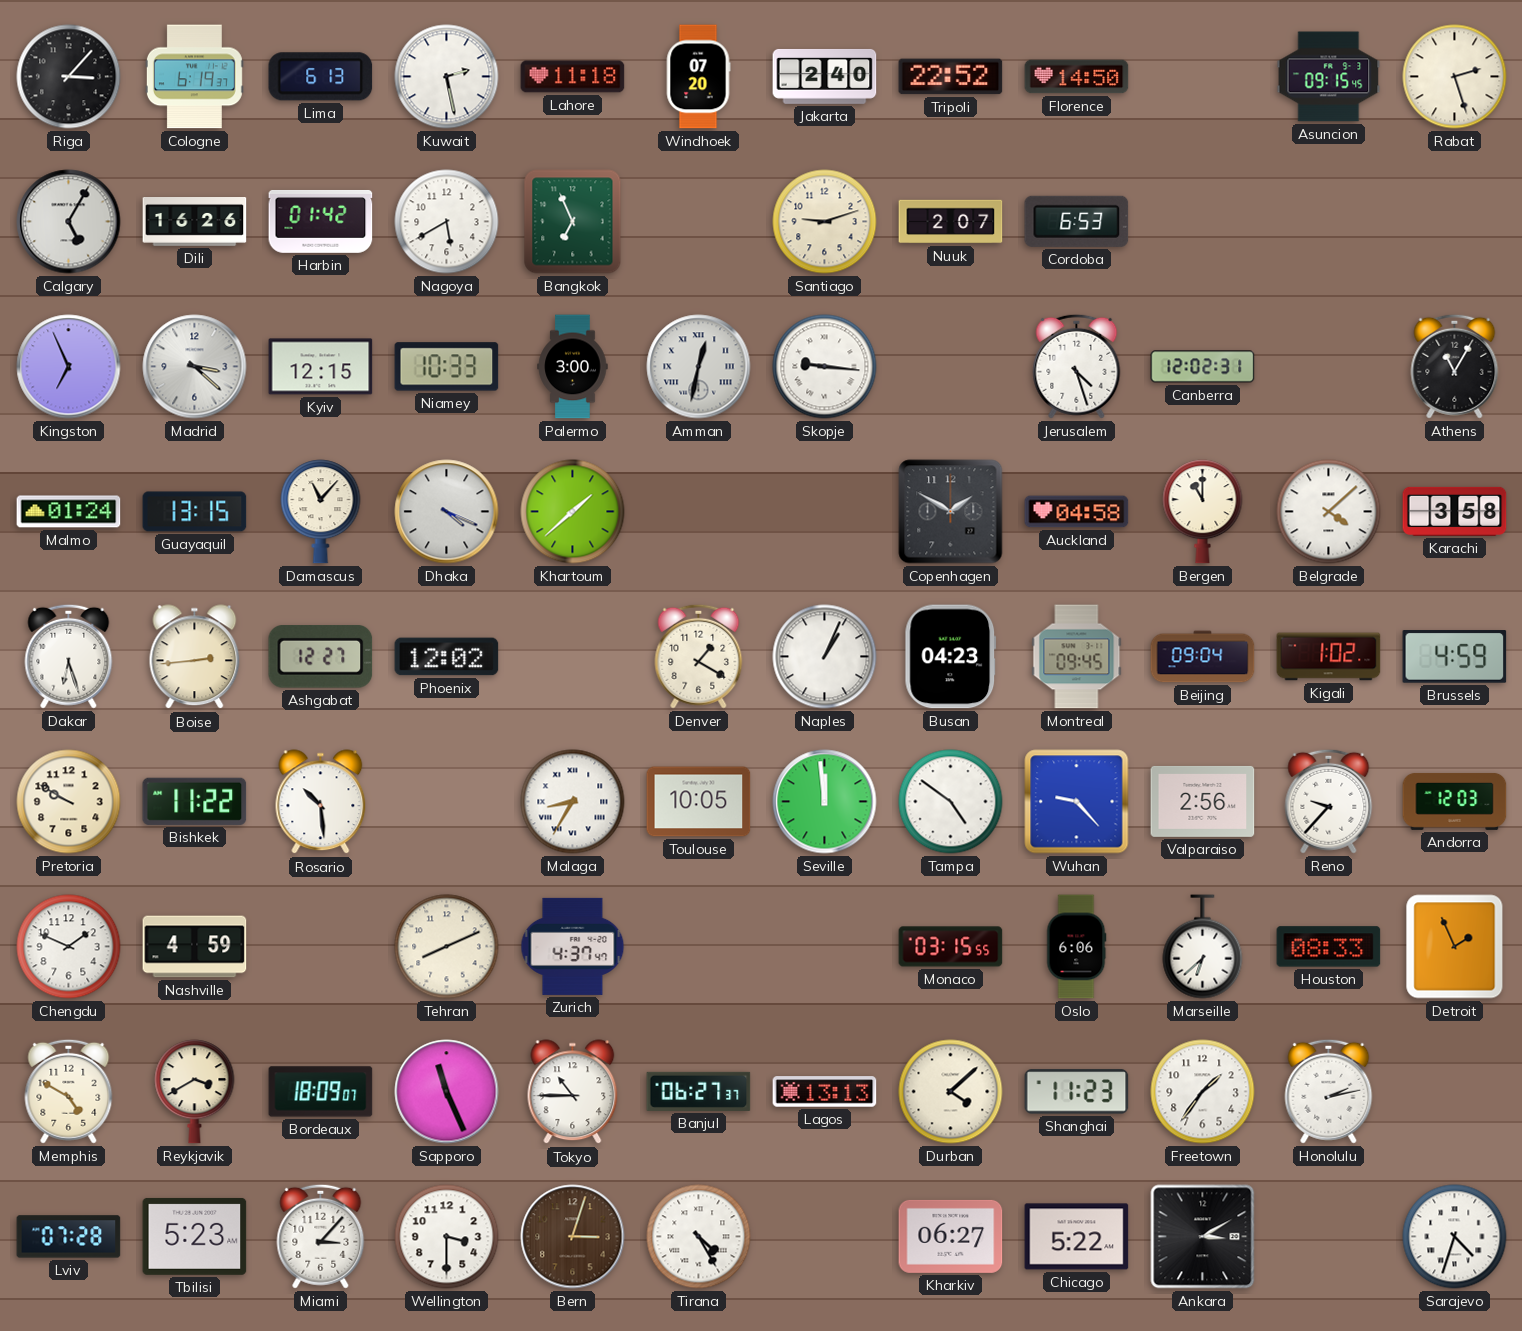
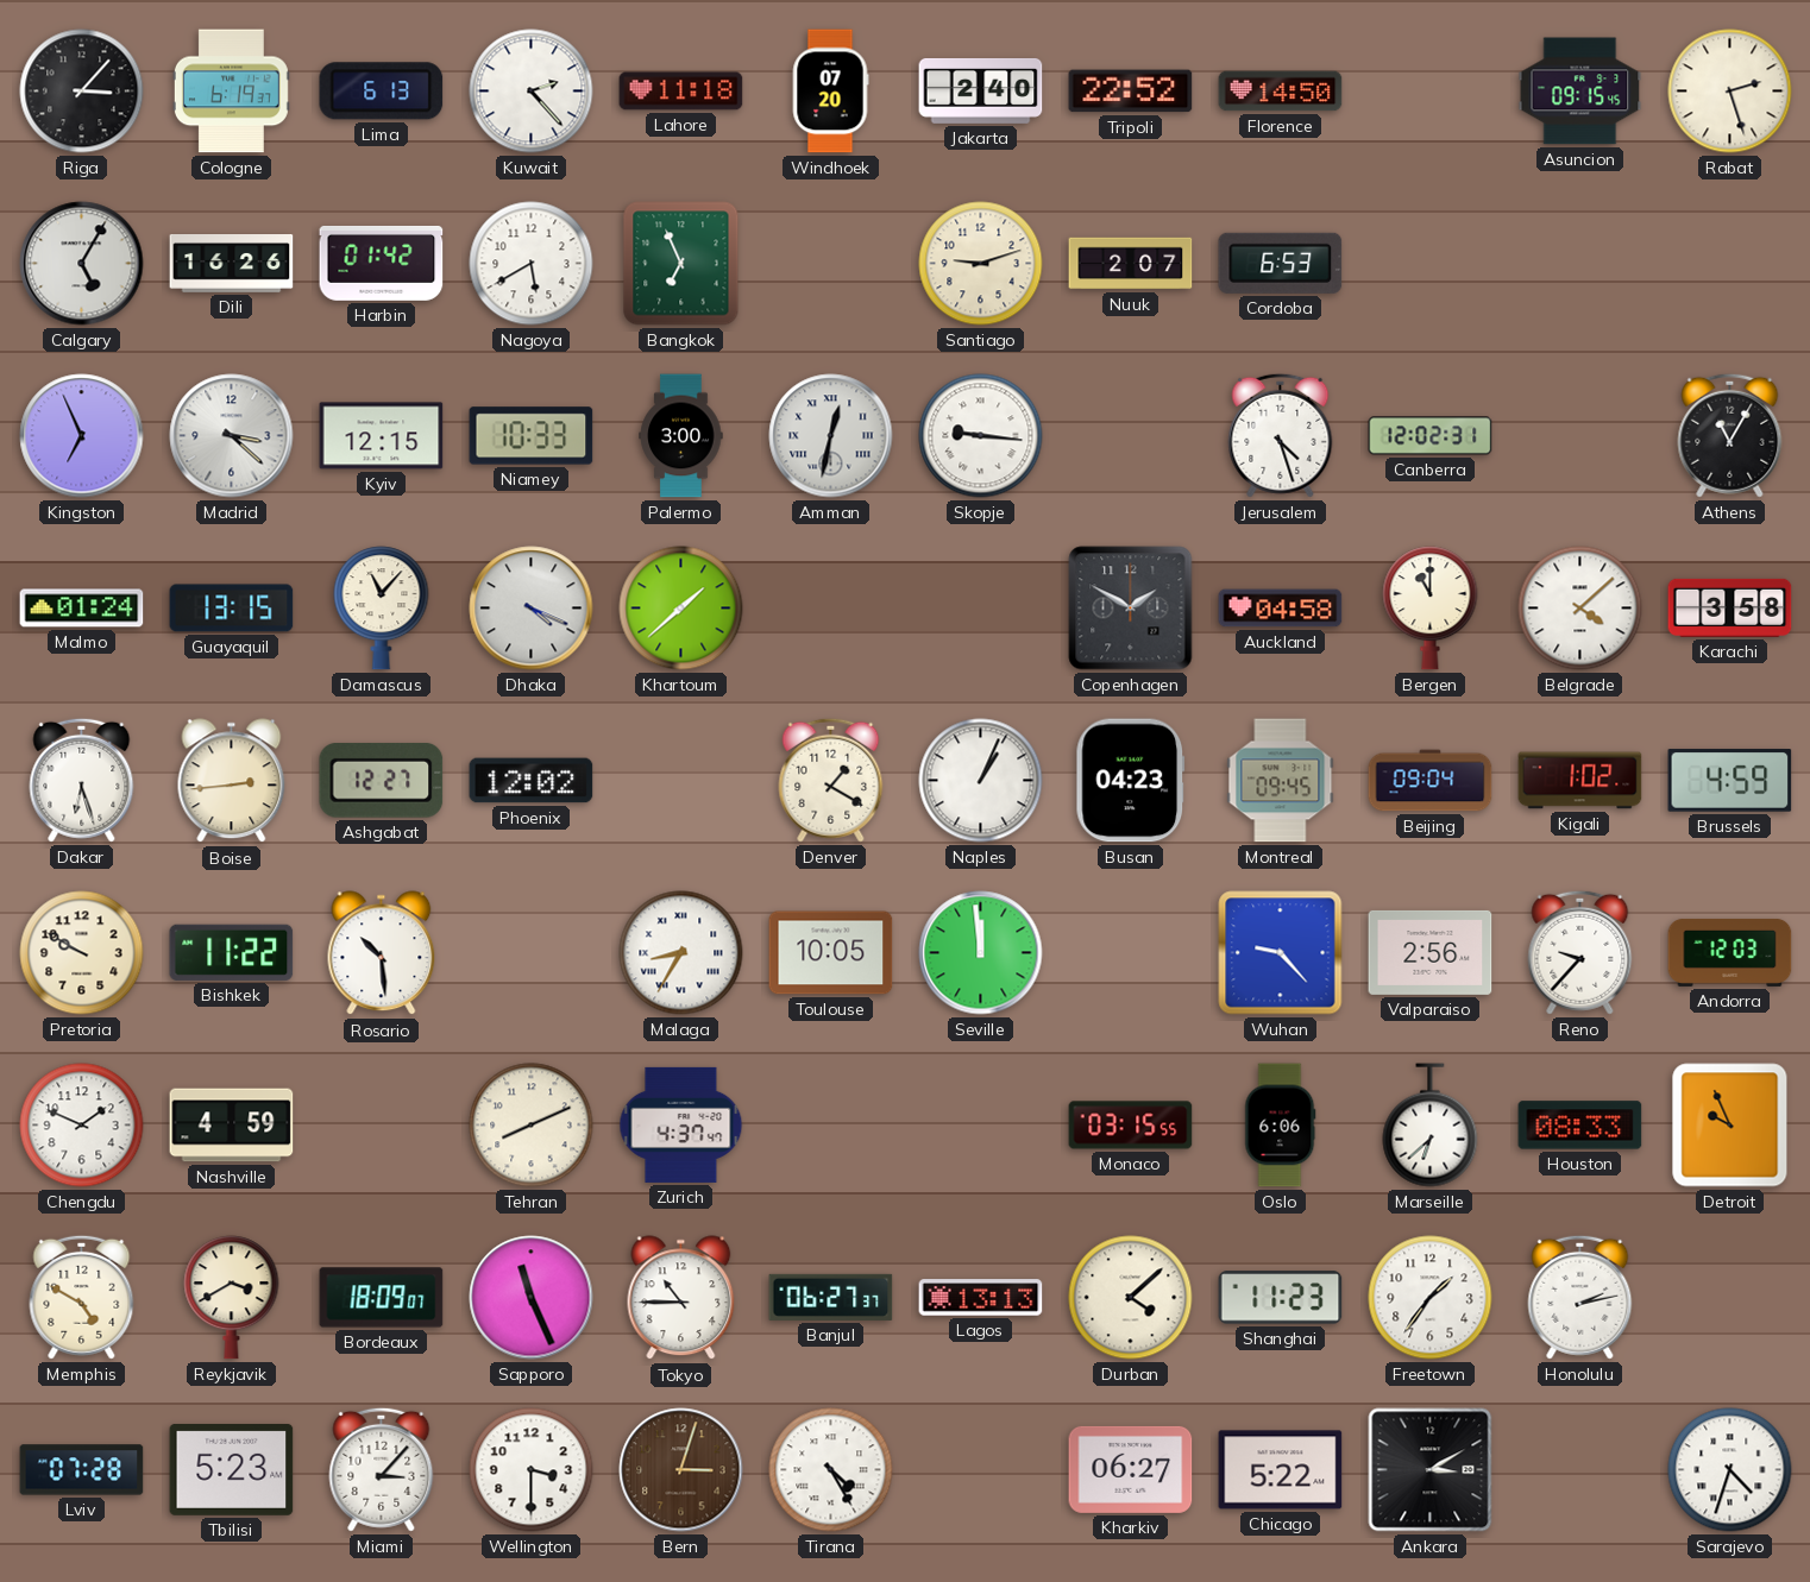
Kuwait: 2:28 -> 2:23
Tampa: 4:51 -> none
Detroit: 1:56 -> 9:56
